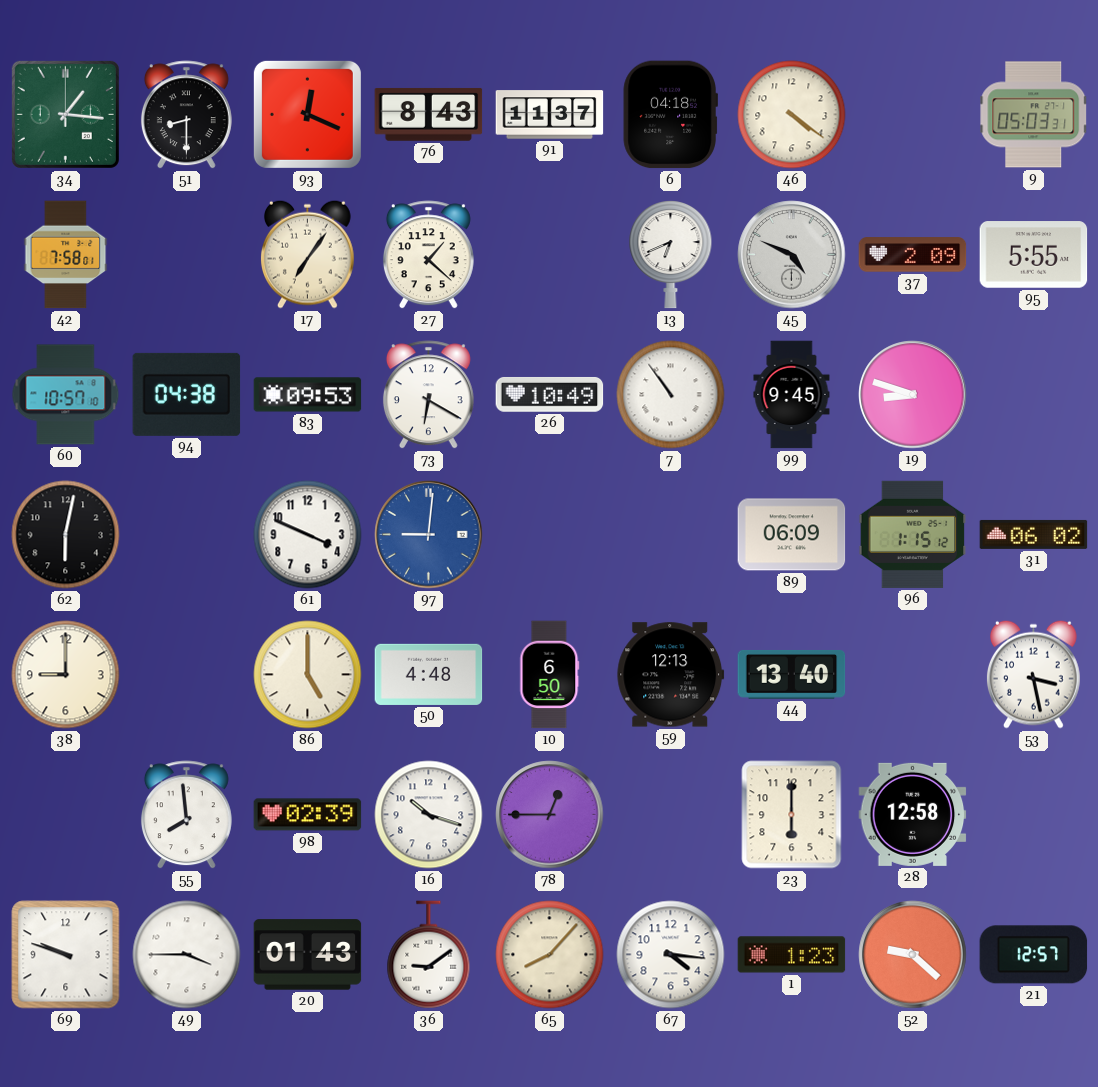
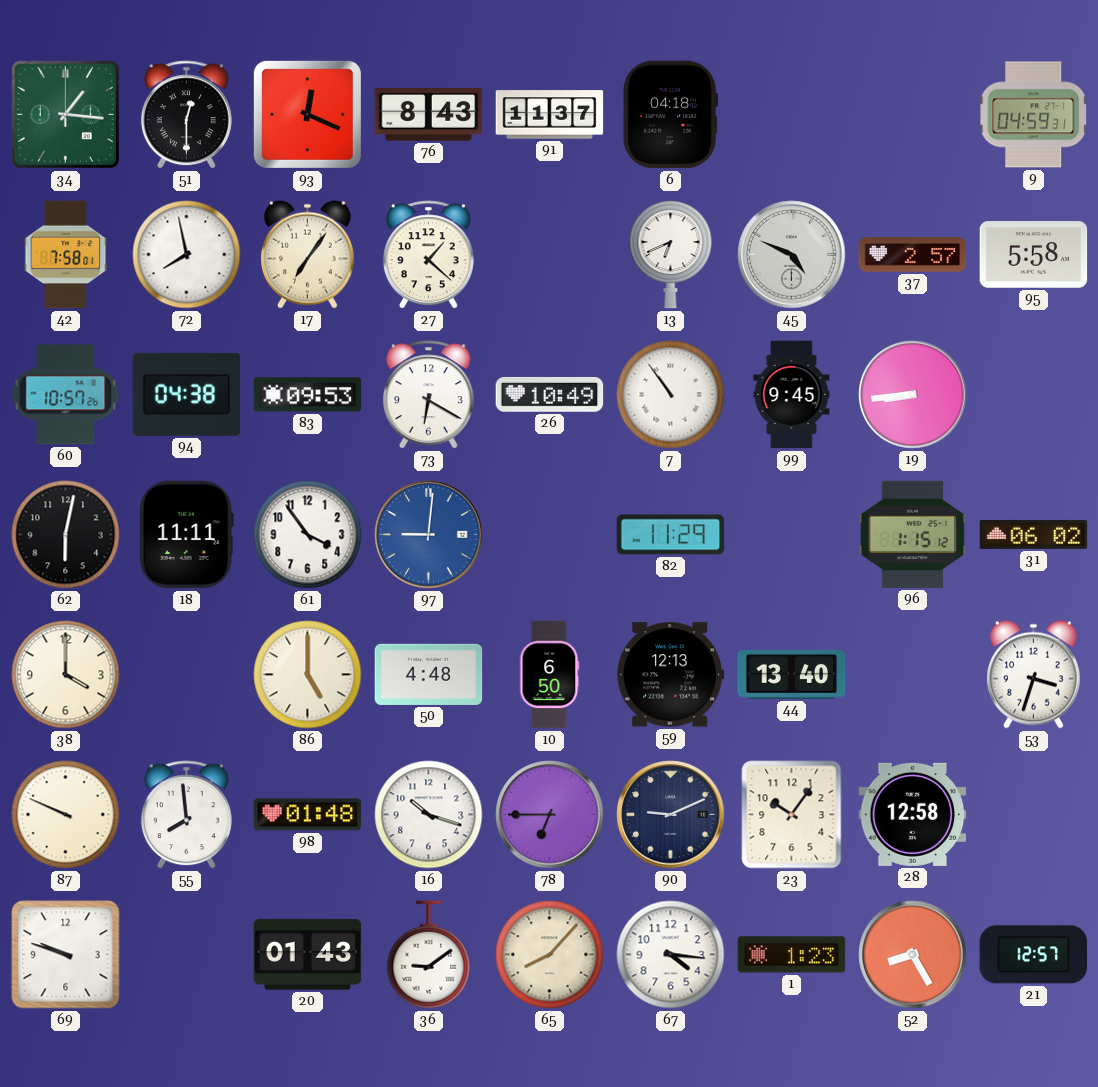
51: 8:30 -> 12:30
46: 4:21 -> none
9: 05:03 -> 04:59
72: none -> 7:58
37: 2:09 -> 2:57
95: 5:55 -> 5:58
60: 10:57:10 -> 10:57:26
19: 8:48 -> 8:44
18: none -> 11:11
61: 3:49 -> 3:54
82: none -> 11:29
89: 06:09 -> none
38: 9:00 -> 4:00
53: 3:28 -> 3:33
87: none -> 9:49
98: 02:39 -> 01:48
78: 12:45 -> 6:45
90: none -> 9:11
23: 6:00 -> 10:06
49: 3:45 -> none
52: 9:22 -> 8:25
